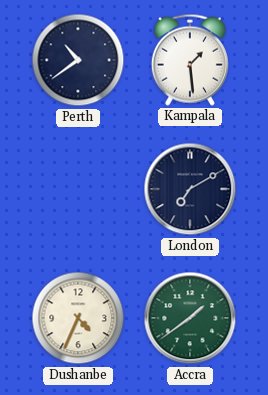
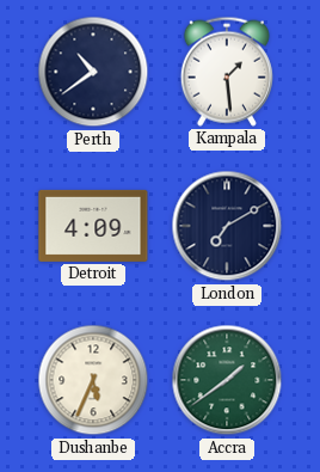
Detroit: none -> 4:09
Dushanbe: 4:34 -> 5:34
